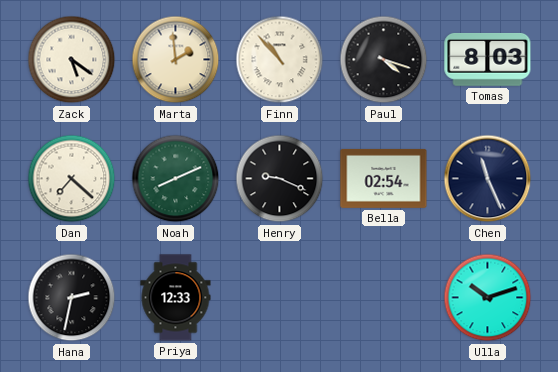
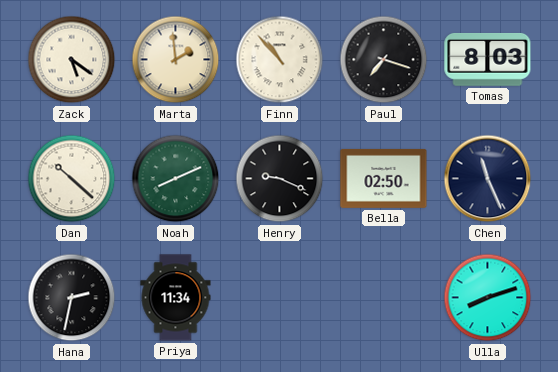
Paul: 4:18 -> 7:18
Dan: 7:22 -> 10:22
Bella: 02:54 -> 02:50
Priya: 12:33 -> 11:34
Ulla: 10:12 -> 8:12
